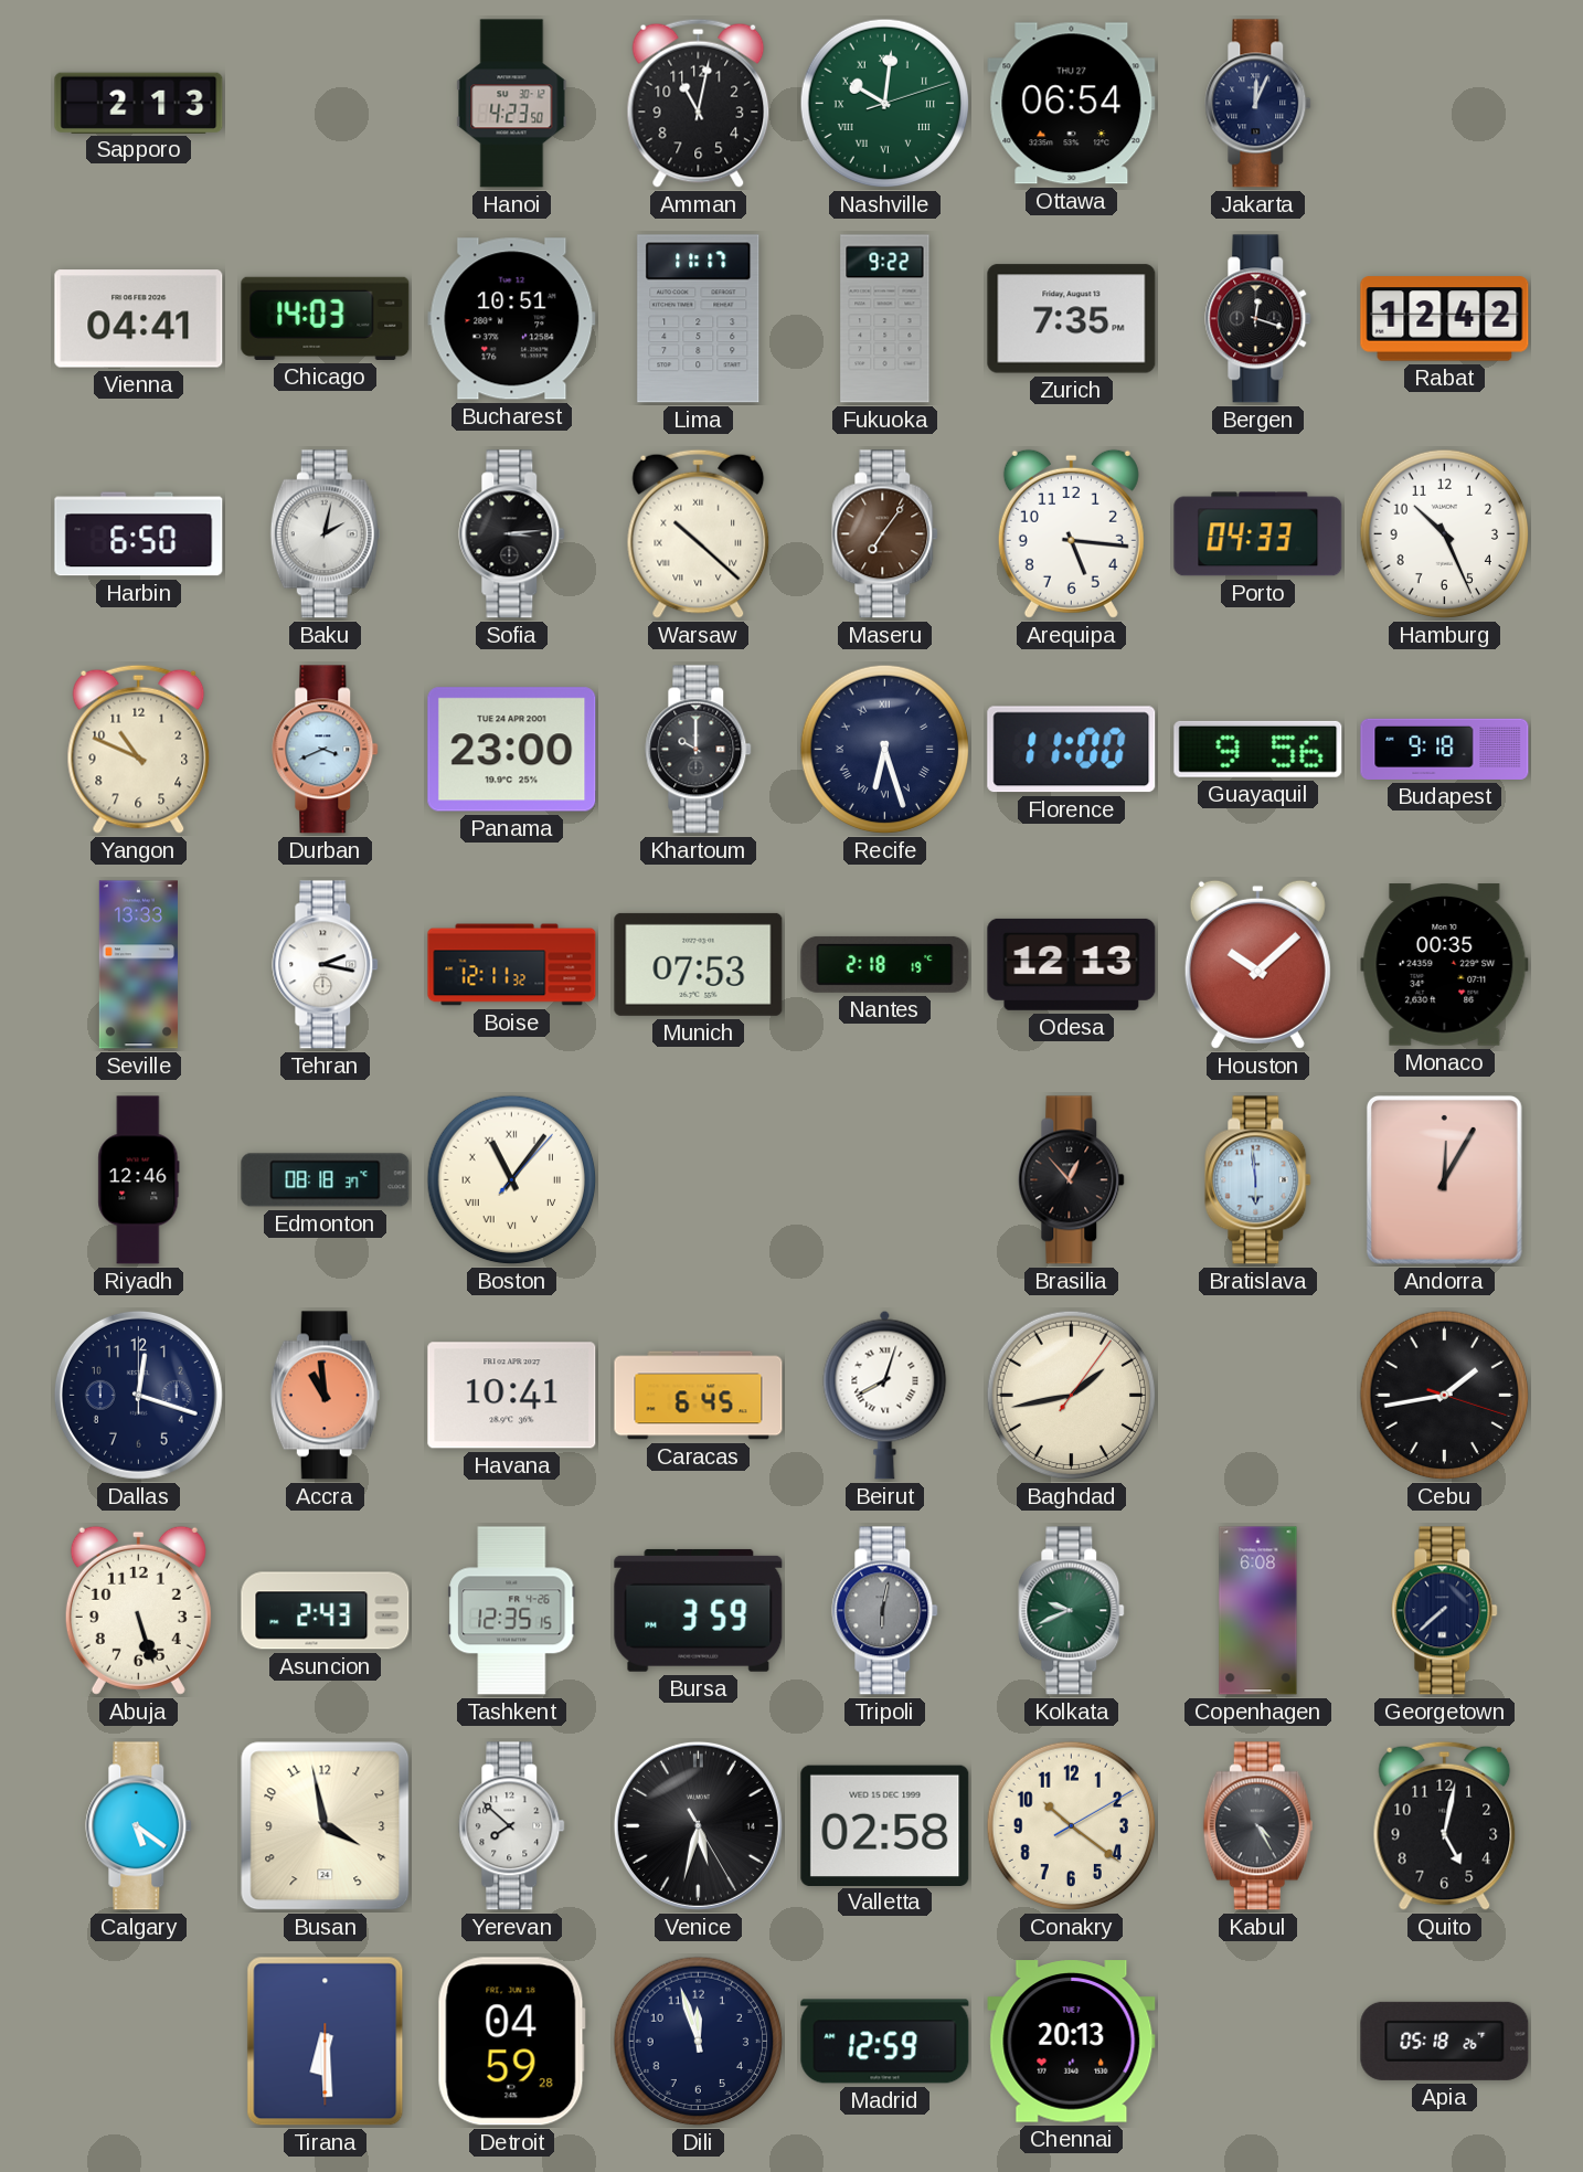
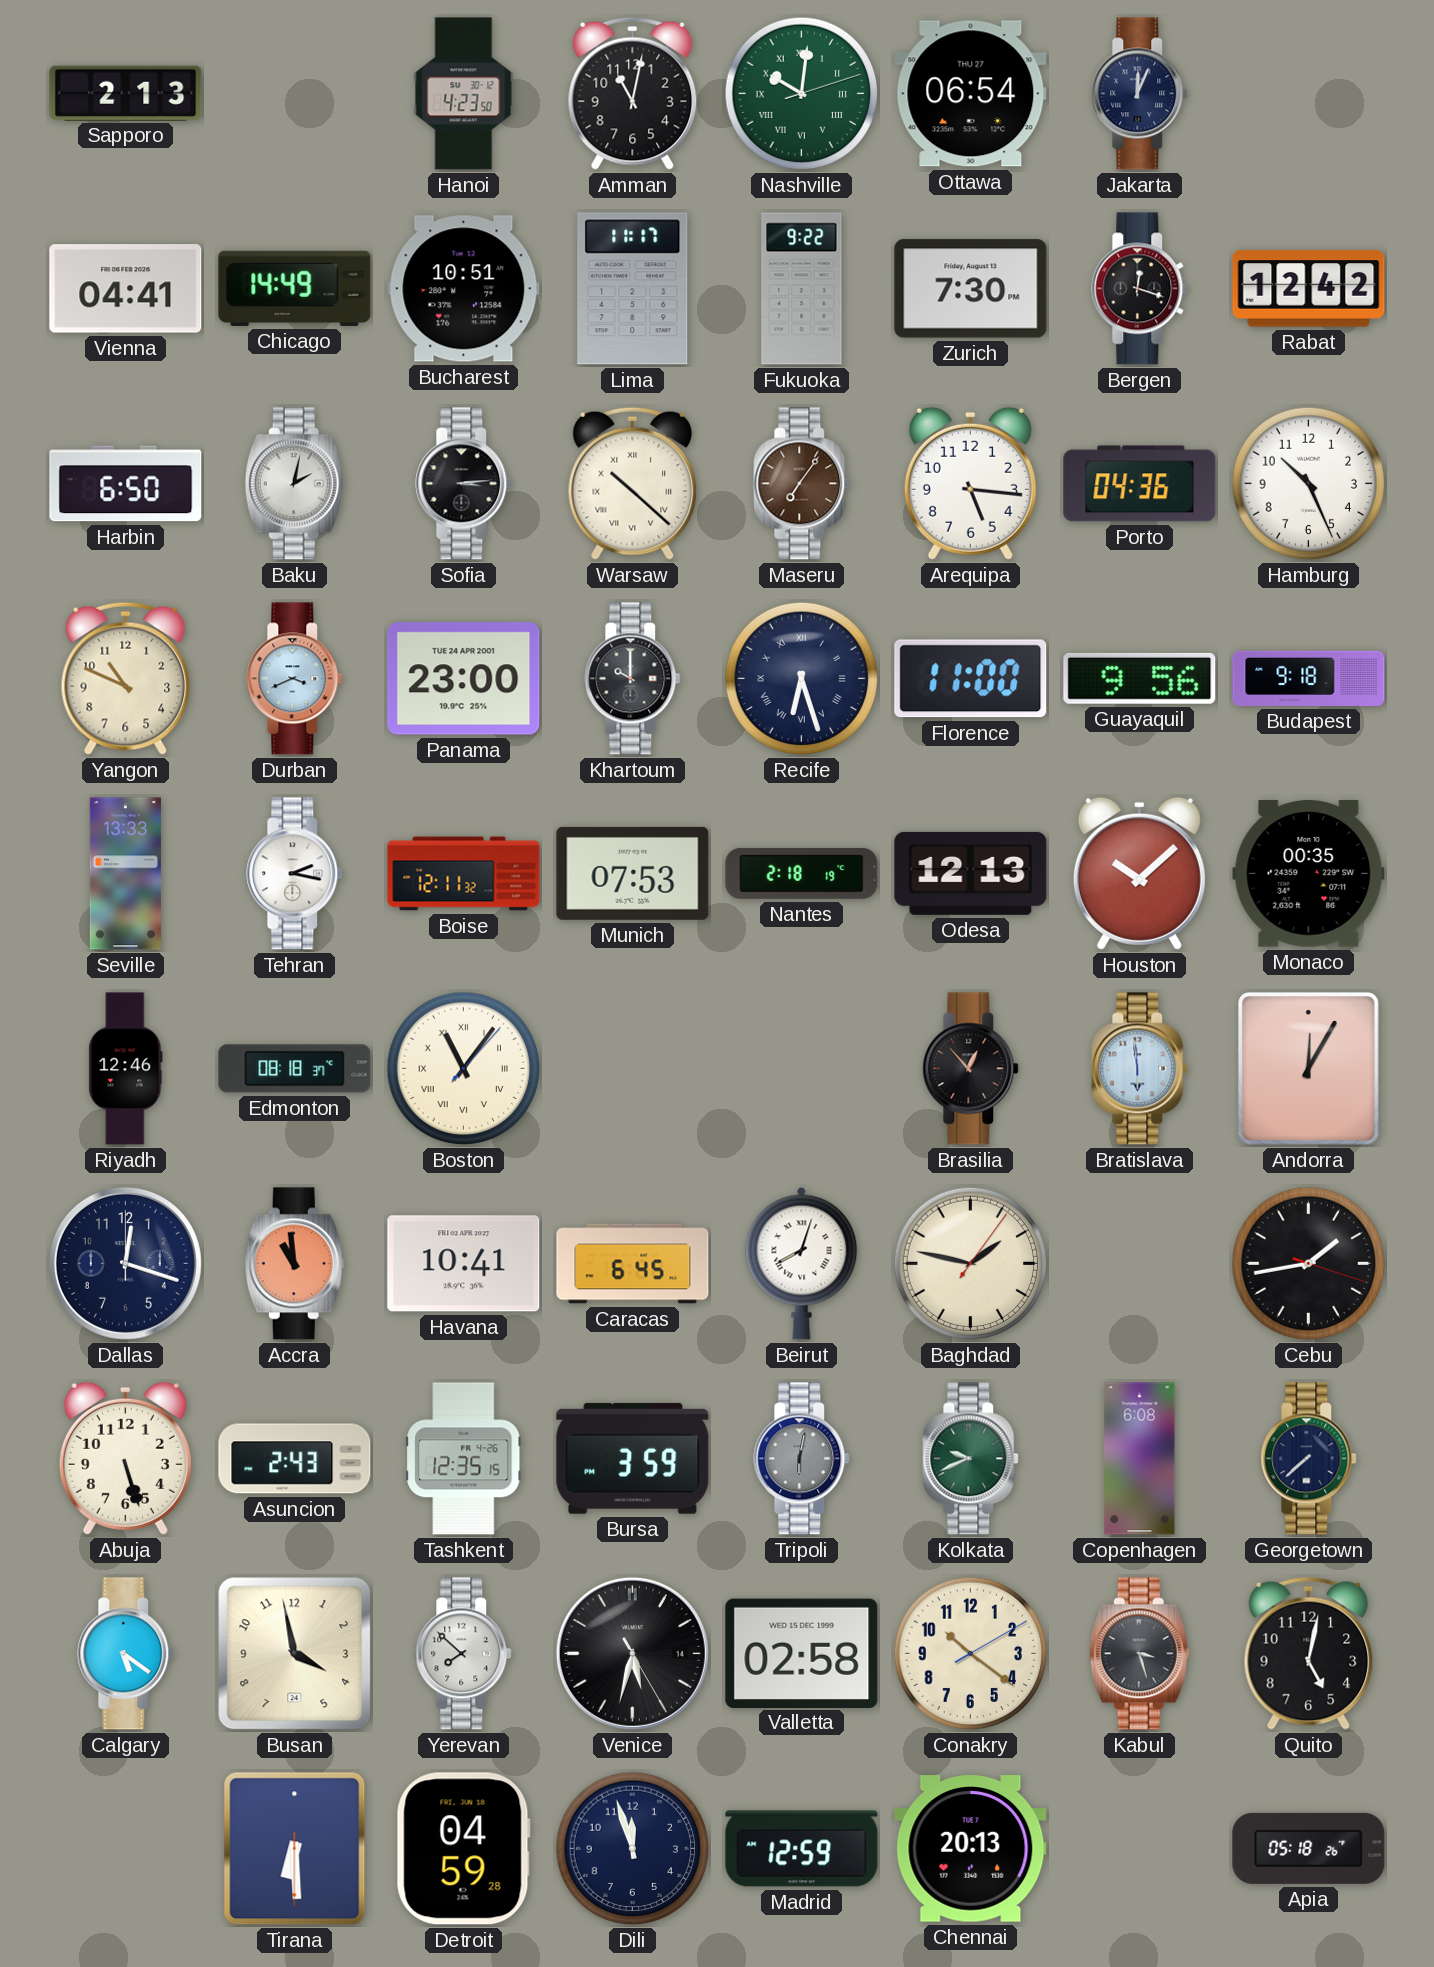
Chicago: 14:03 -> 14:49
Zurich: 7:35 -> 7:30
Porto: 04:33 -> 04:36
Baghdad: 1:43 -> 1:47
Kabul: 4:25 -> 3:27
